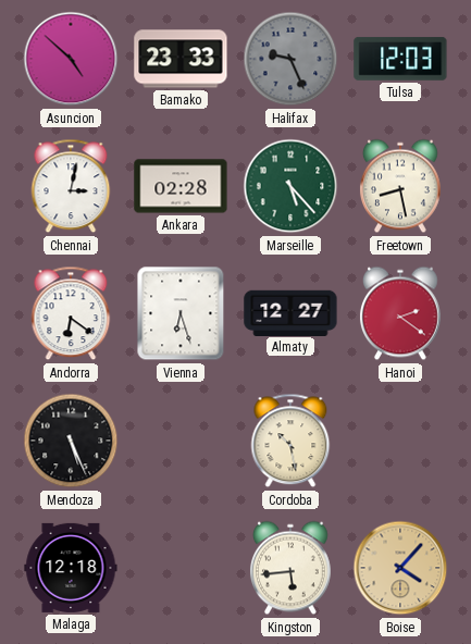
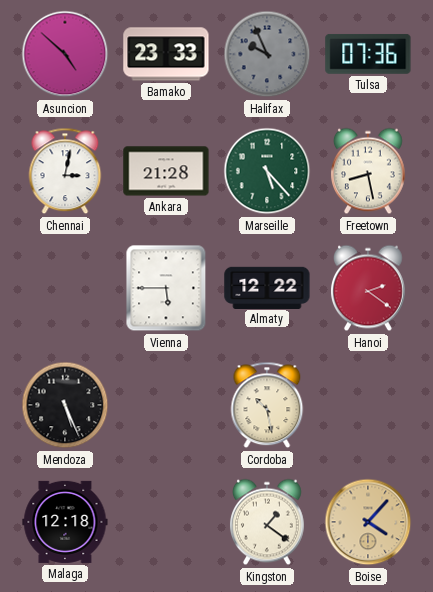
Halifax: 9:26 -> 9:56
Tulsa: 12:03 -> 07:36
Ankara: 02:28 -> 21:28
Andorra: 6:21 -> none
Vienna: 6:27 -> 5:45
Almaty: 12:27 -> 12:22
Kingston: 5:44 -> 1:21
